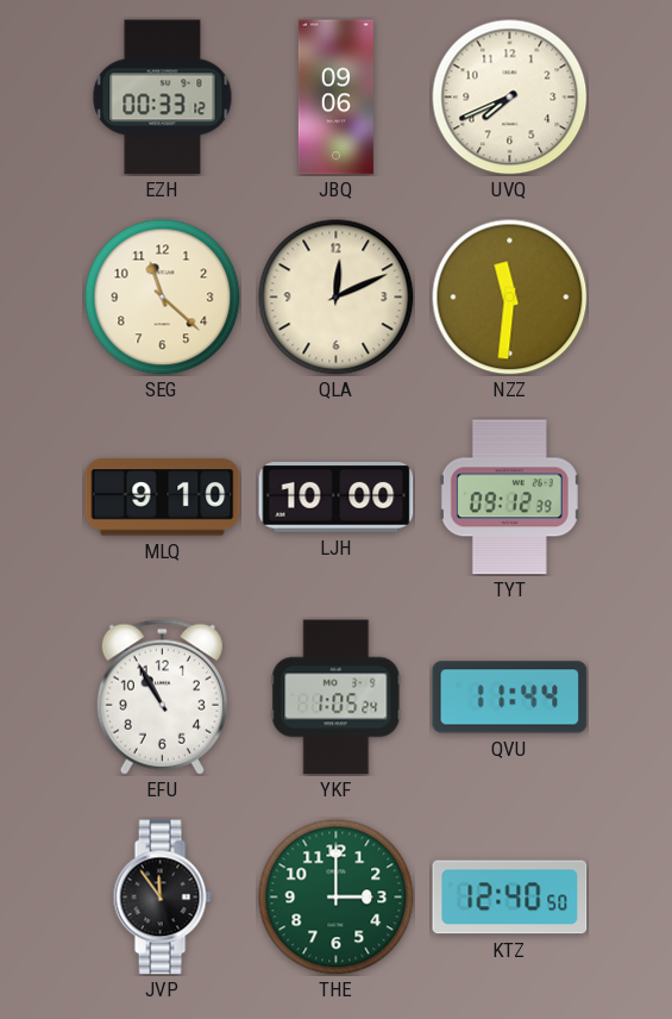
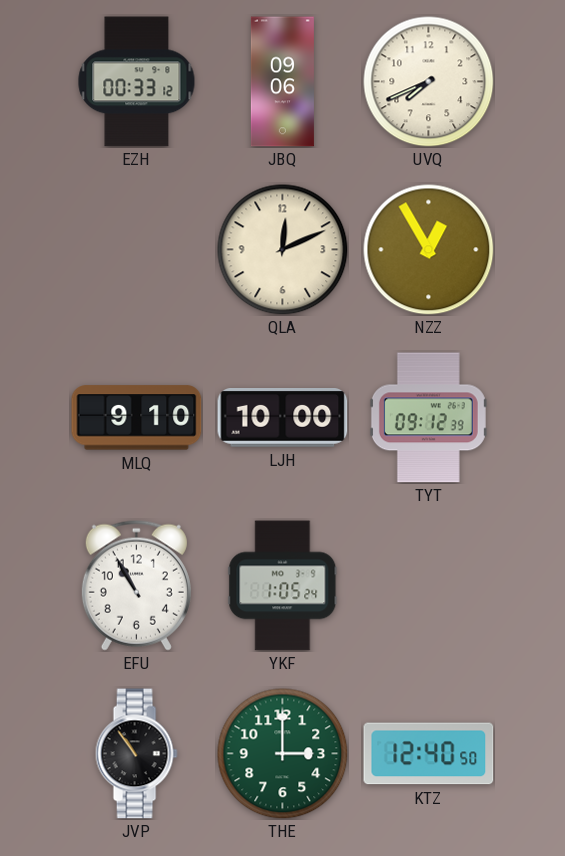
SEG: 11:22 -> none
NZZ: 11:31 -> 12:55
QVU: 11:44 -> none
JVP: 11:54 -> 10:54
